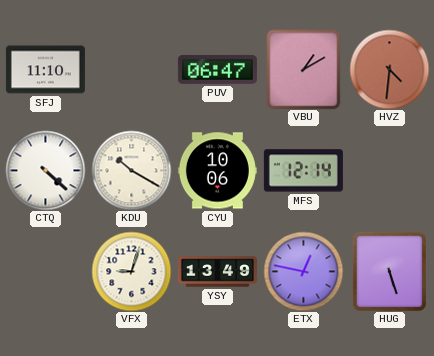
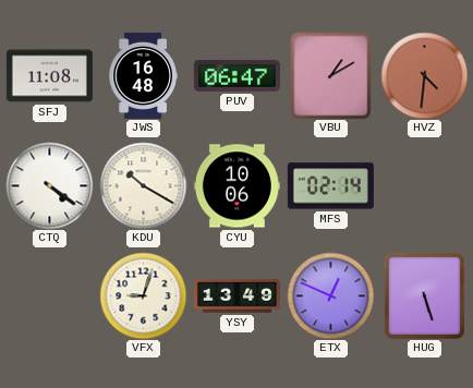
SFJ: 11:10 -> 11:08
JWS: none -> 16:48
CTQ: 4:22 -> 4:21
MFS: 12:14 -> 02:14
ETX: 12:47 -> 12:49
